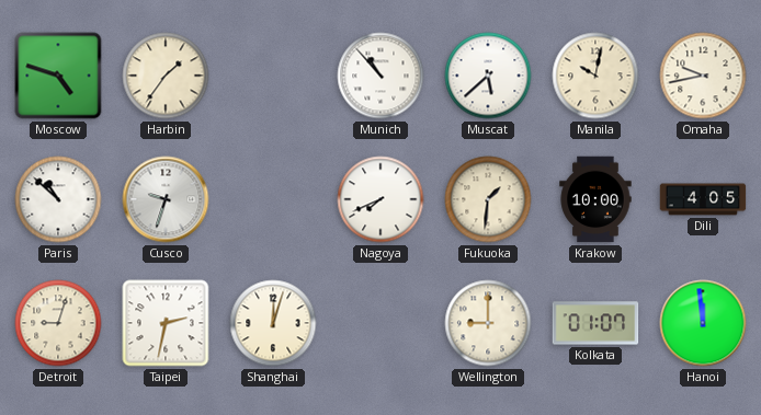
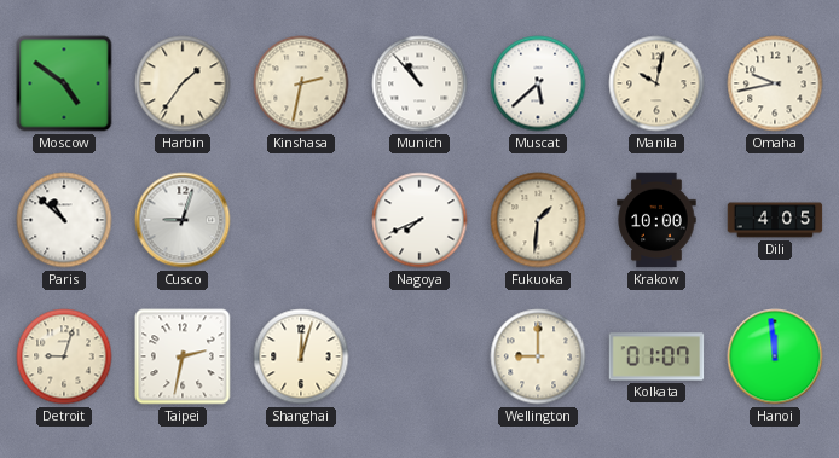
Moscow: 4:48 -> 4:51
Kinshasa: none -> 2:32
Cusco: 9:33 -> 9:03
